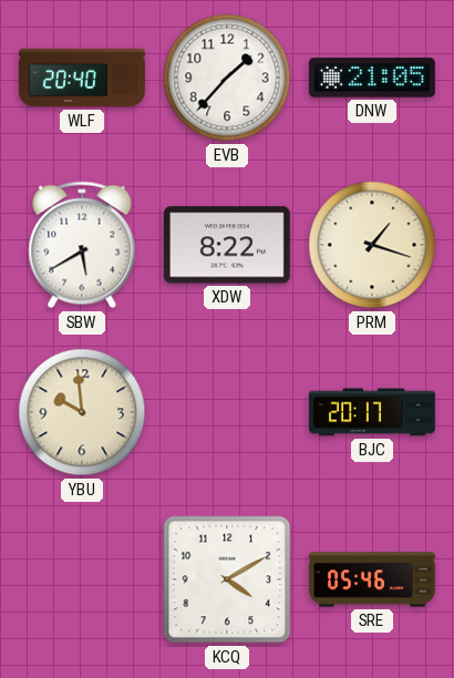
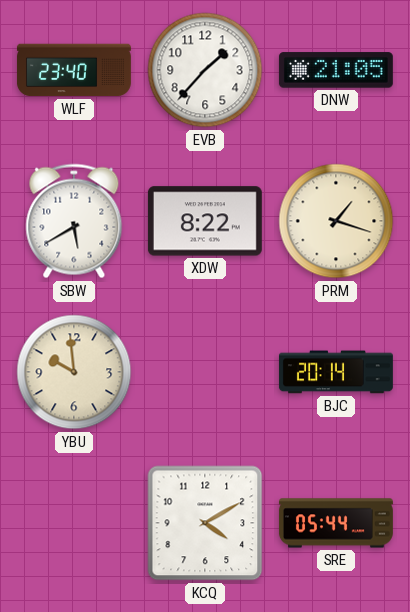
WLF: 20:40 -> 23:40
BJC: 20:17 -> 20:14
SRE: 05:46 -> 05:44
